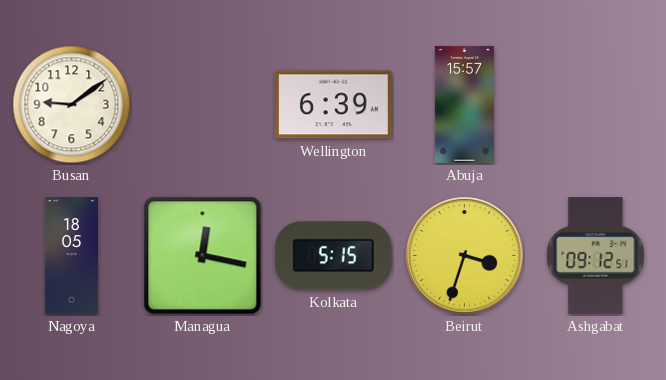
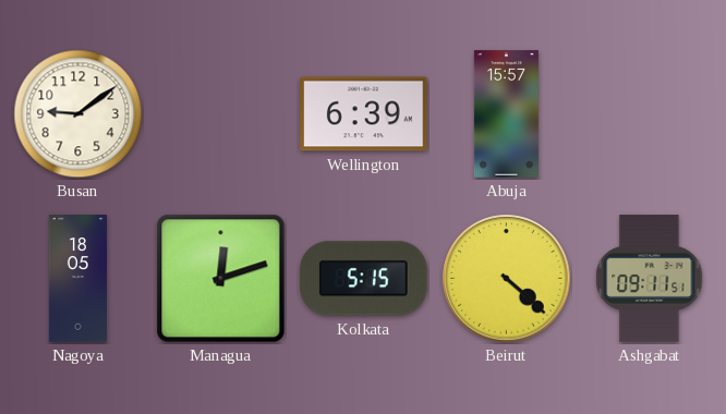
Managua: 12:17 -> 12:12
Beirut: 3:33 -> 4:22
Ashgabat: 09:12 -> 09:11
